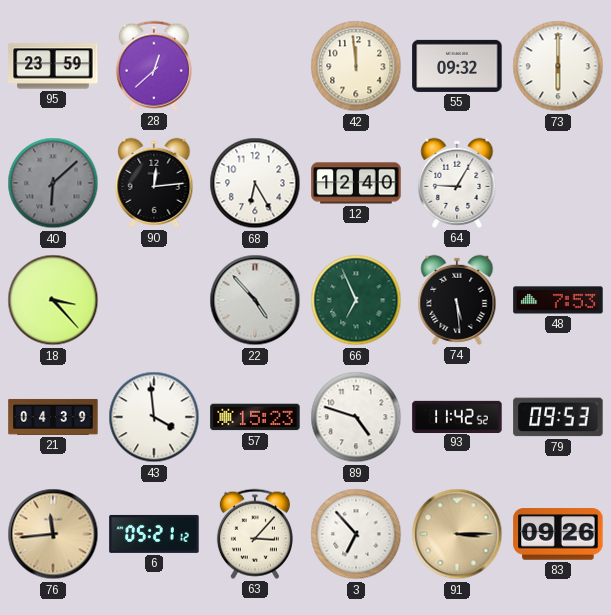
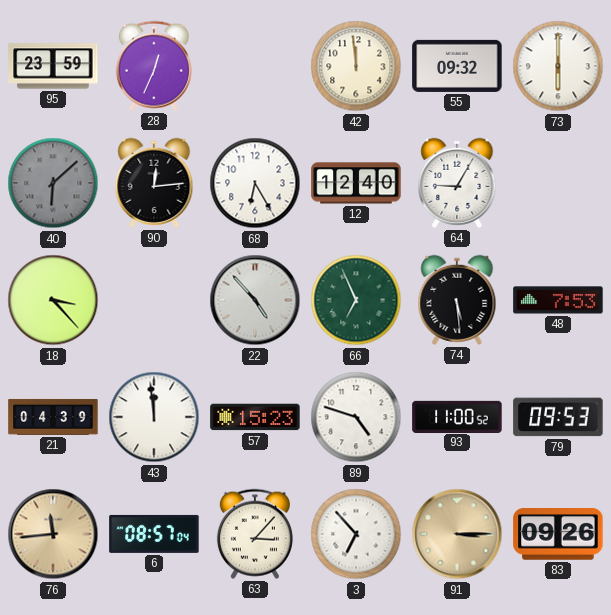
28: 12:38 -> 12:34
43: 3:59 -> 11:59
93: 11:42 -> 11:00
6: 05:21 -> 08:57
